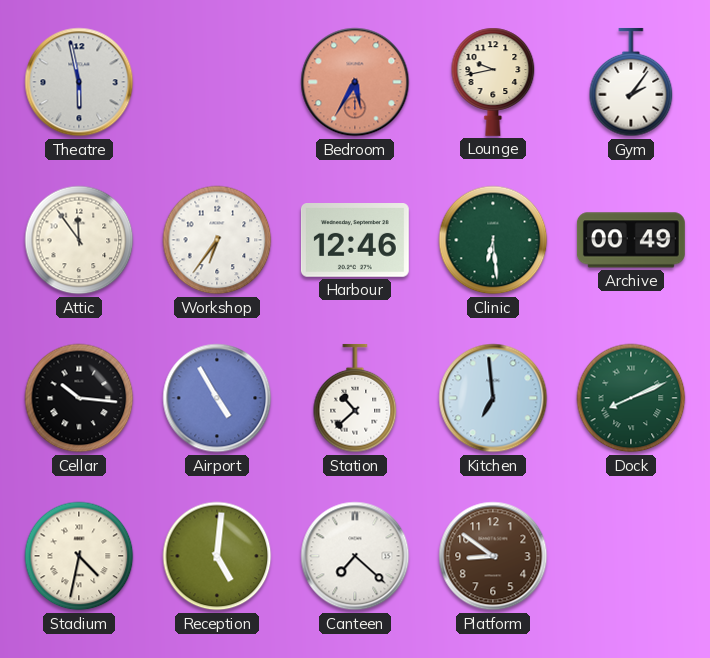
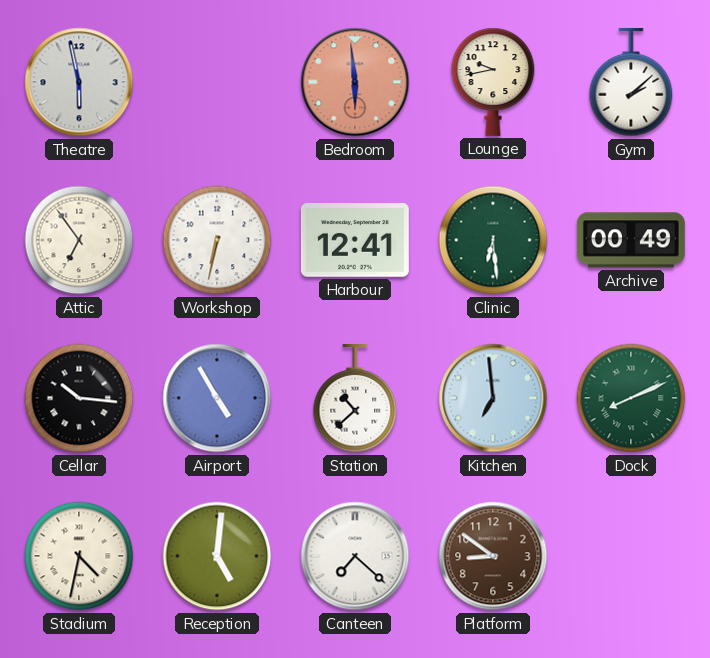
Bedroom: 5:35 -> 5:59
Gym: 2:06 -> 2:08
Attic: 11:54 -> 6:54
Workshop: 6:36 -> 6:32
Harbour: 12:46 -> 12:41
